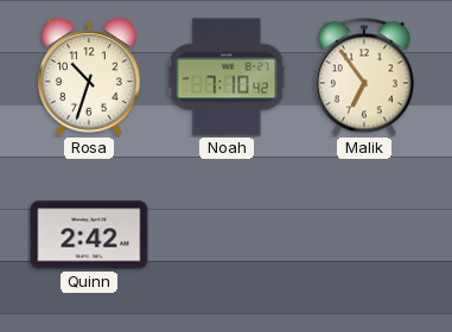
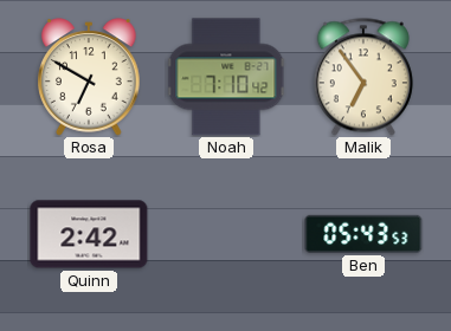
Rosa: 10:33 -> 6:50
Ben: none -> 05:43
